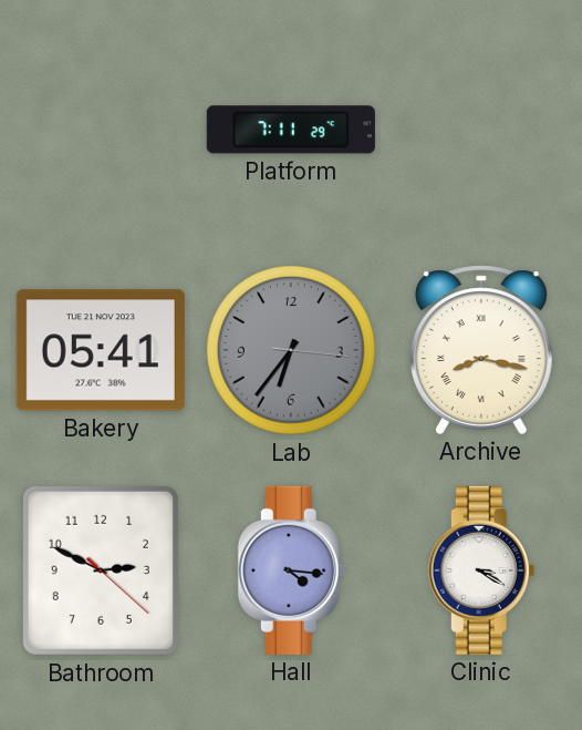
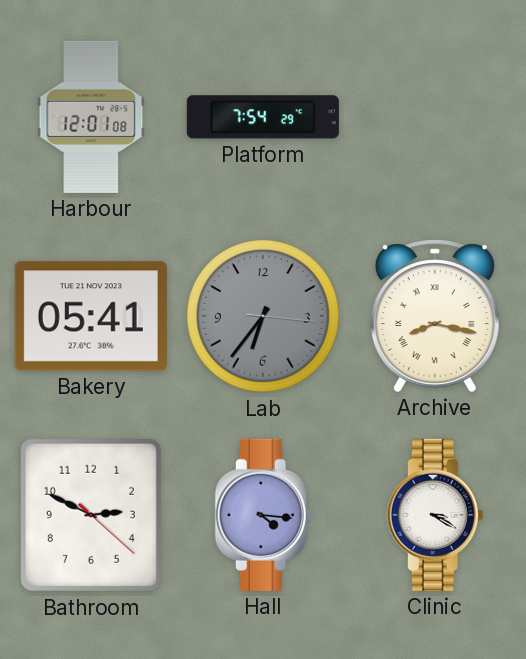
Harbour: none -> 12:01
Platform: 7:11 -> 7:54
